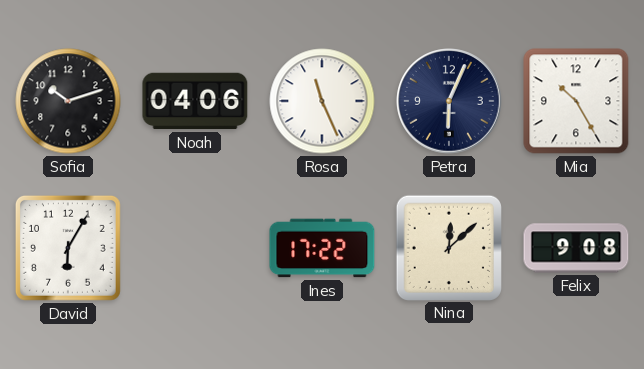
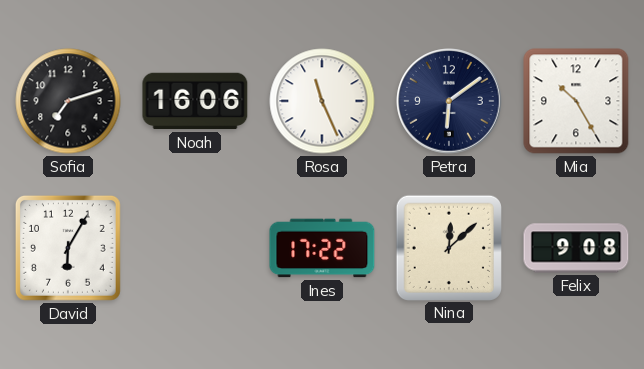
Sofia: 10:12 -> 7:12
Noah: 04:06 -> 16:06
Petra: 6:04 -> 6:09
